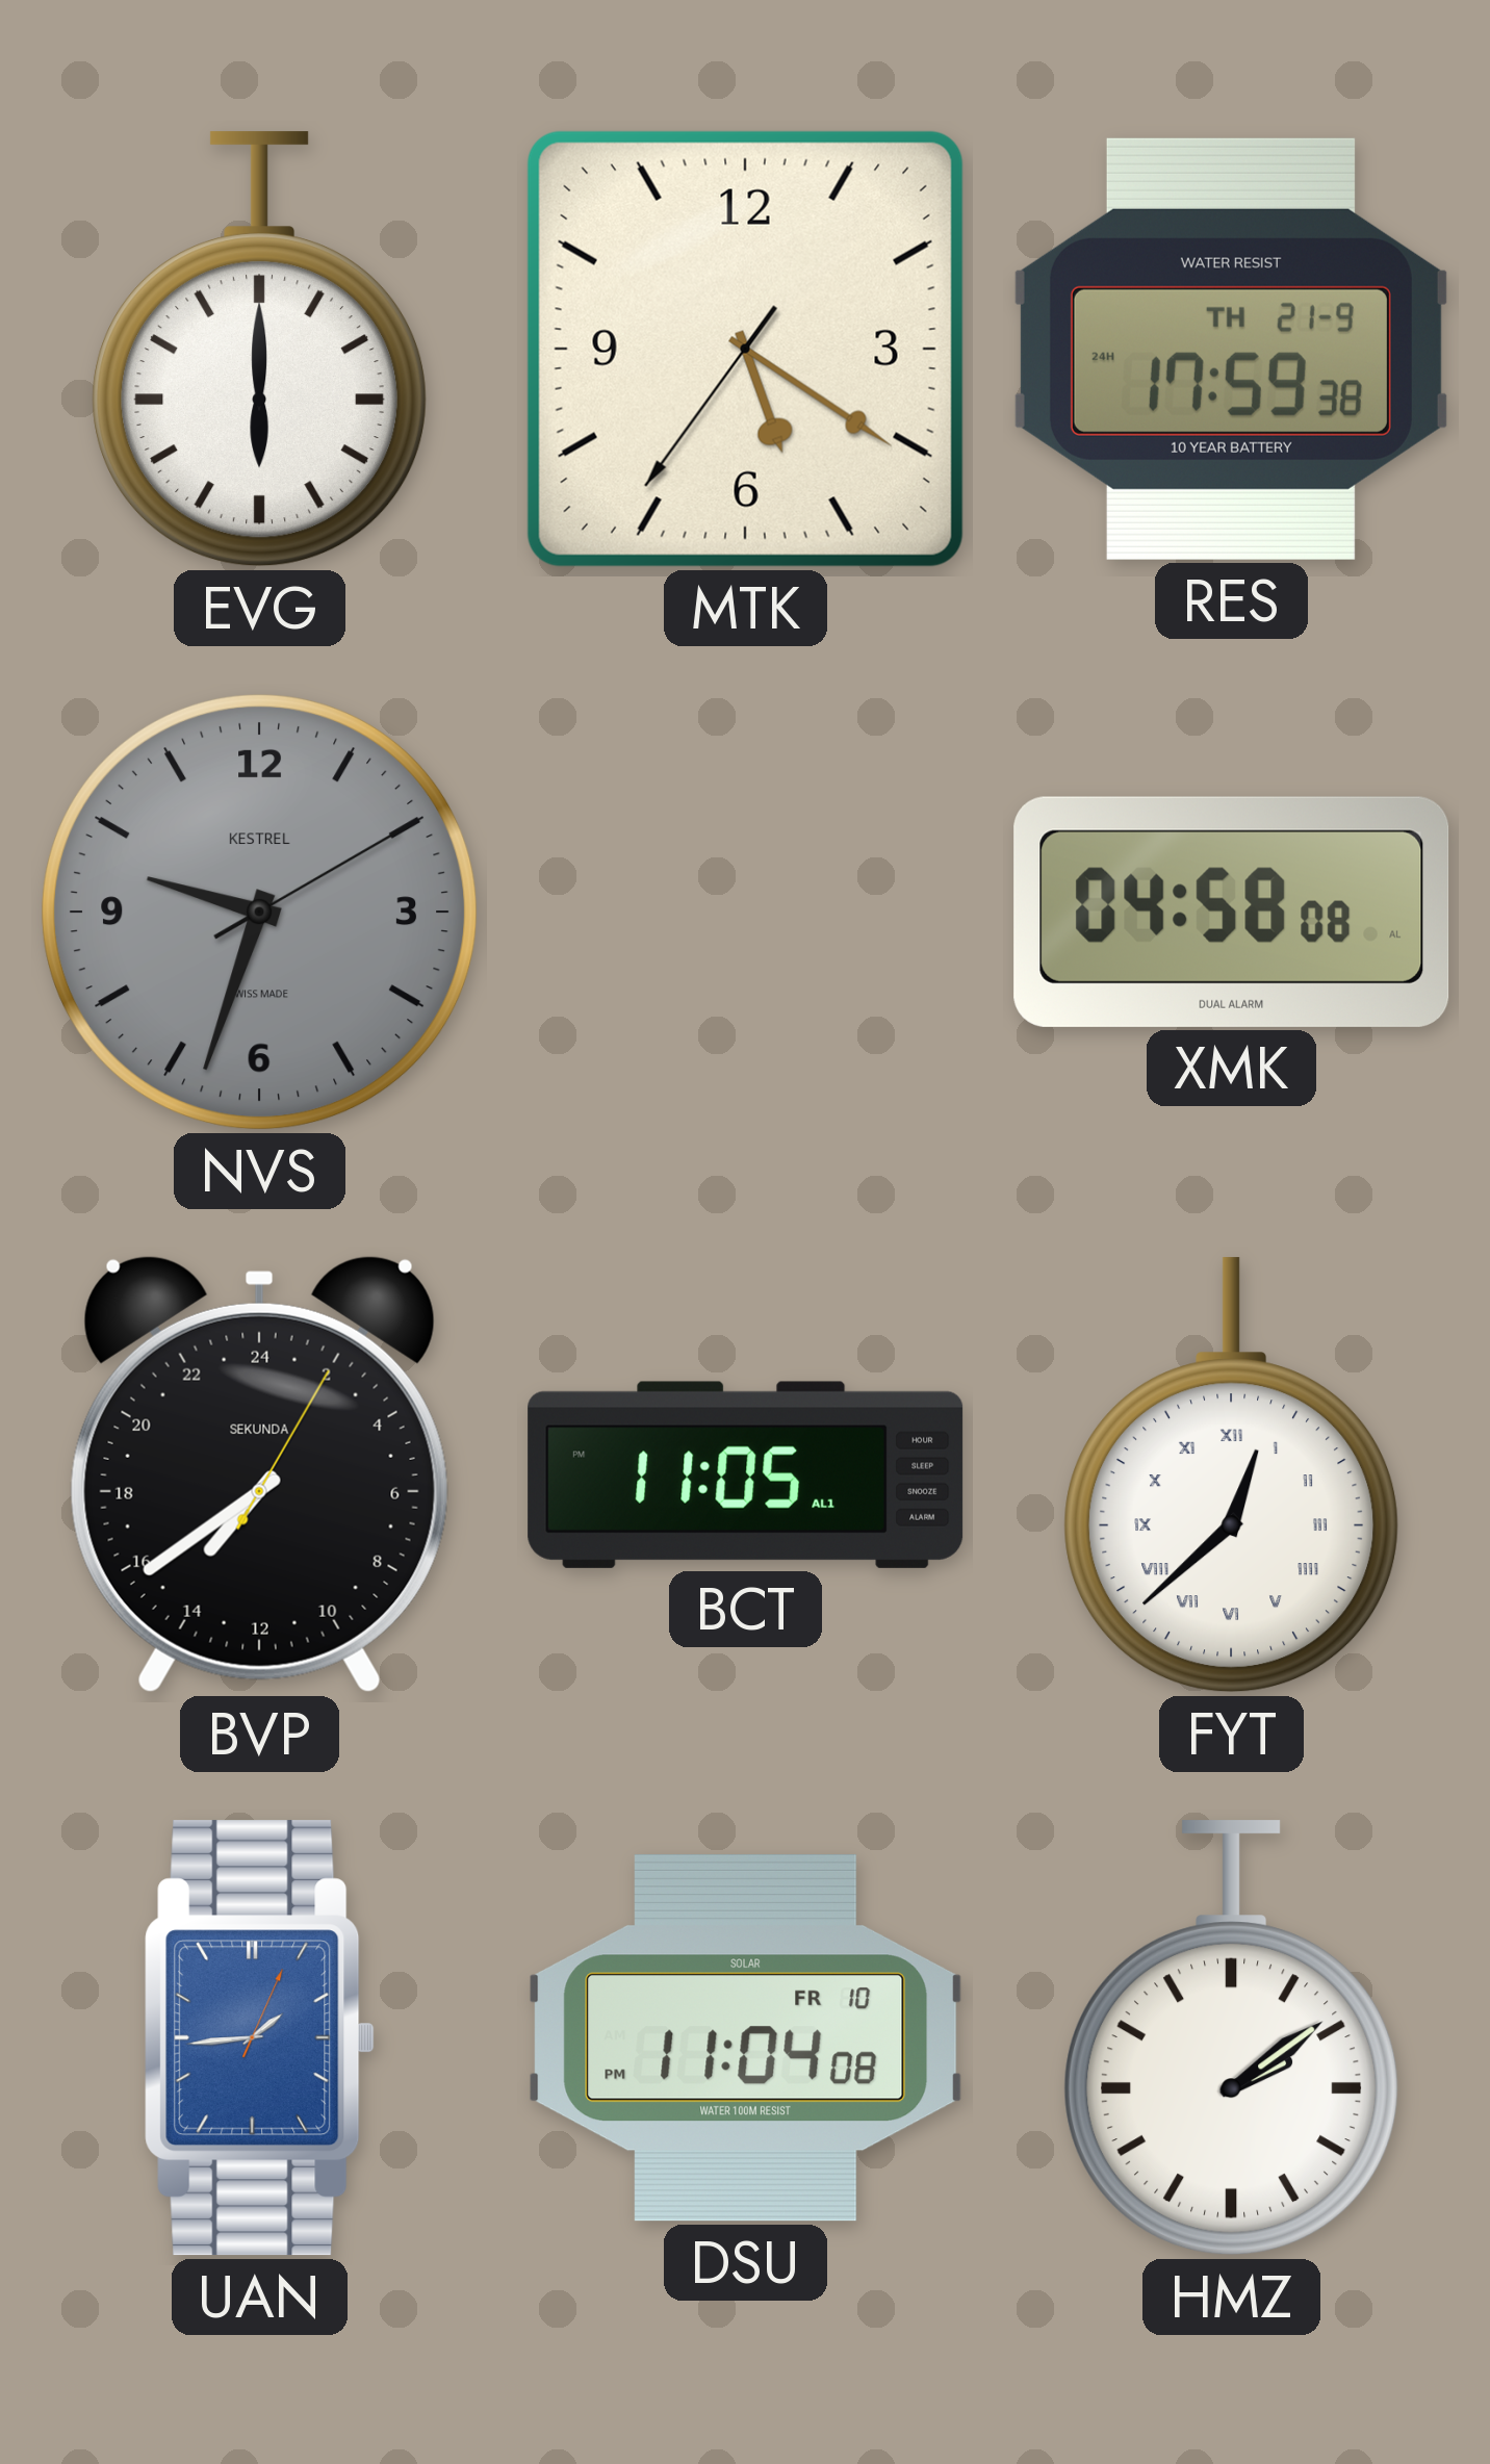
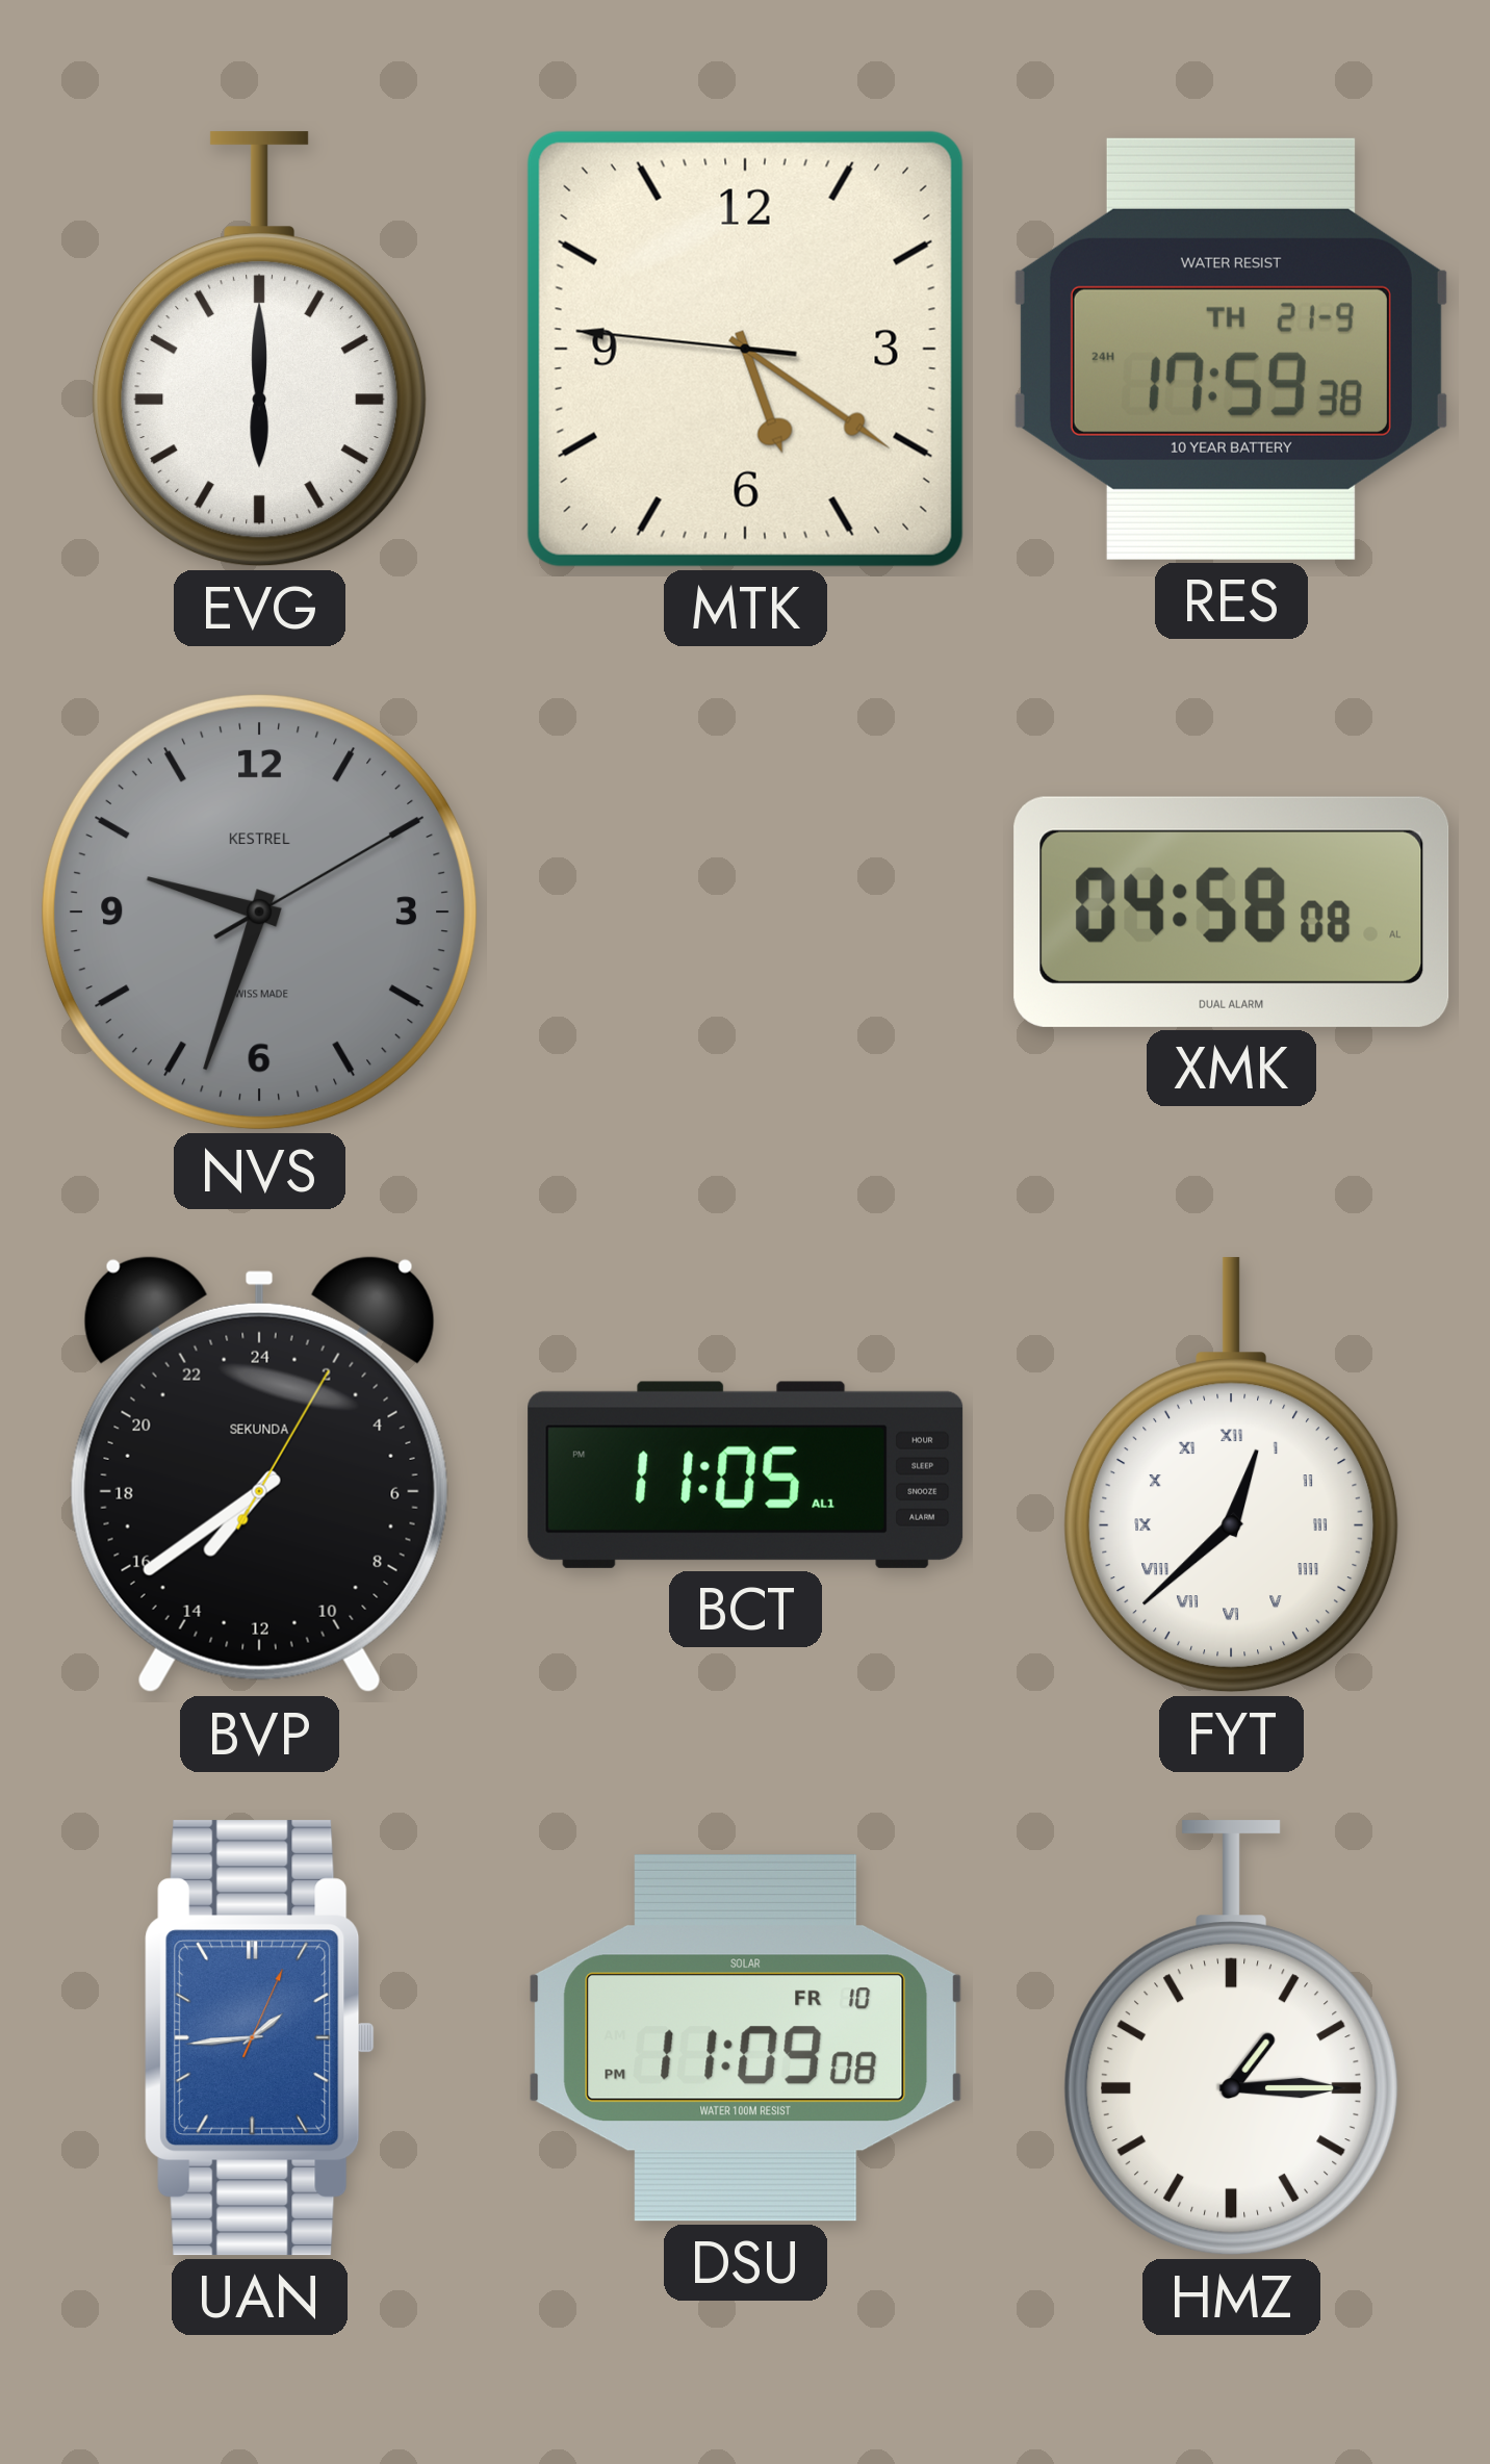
MTK: 5:20:36 -> 5:20:46
DSU: 11:04 -> 11:09
HMZ: 2:09 -> 1:15
